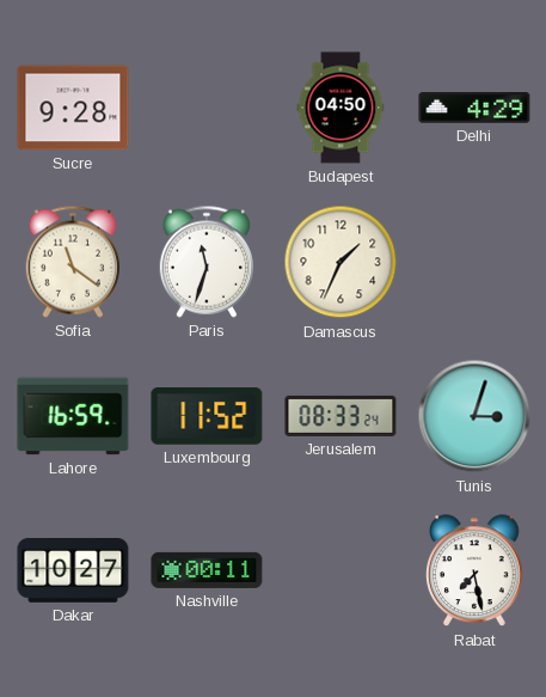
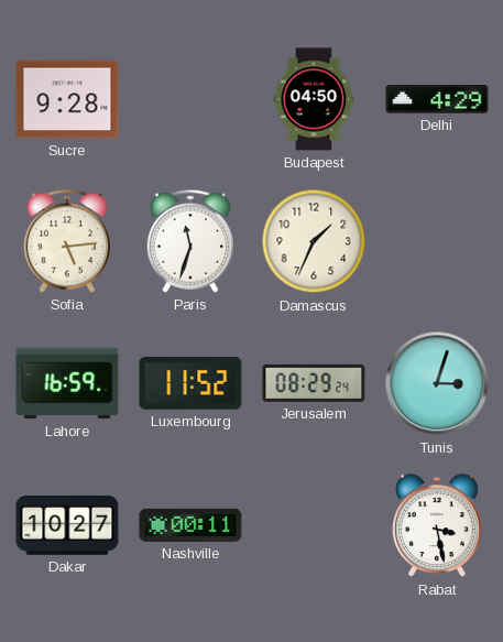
Sofia: 11:21 -> 5:14
Jerusalem: 08:33 -> 08:29
Rabat: 7:28 -> 3:28
